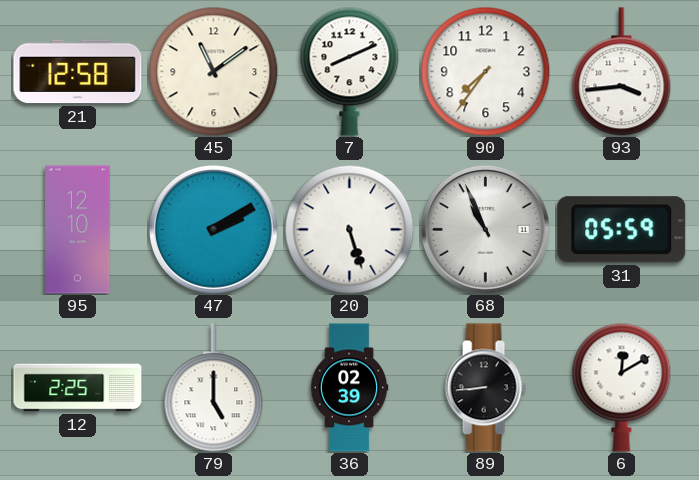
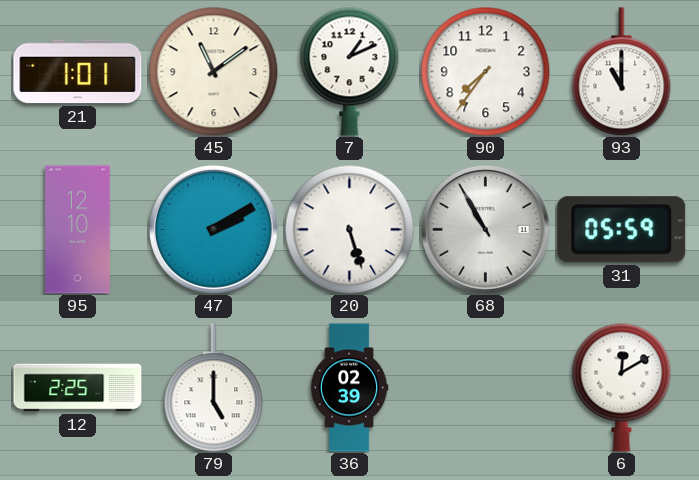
21: 12:58 -> 1:01
7: 8:11 -> 1:11
93: 3:44 -> 11:00
68: 10:56 -> 10:55
89: 8:44 -> none
